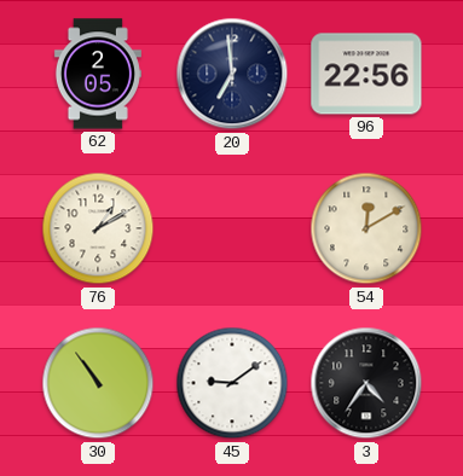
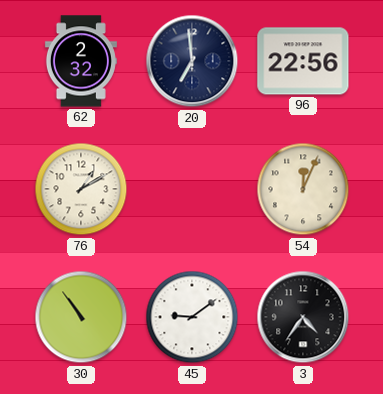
62: 2:05 -> 2:32
54: 12:10 -> 12:04
